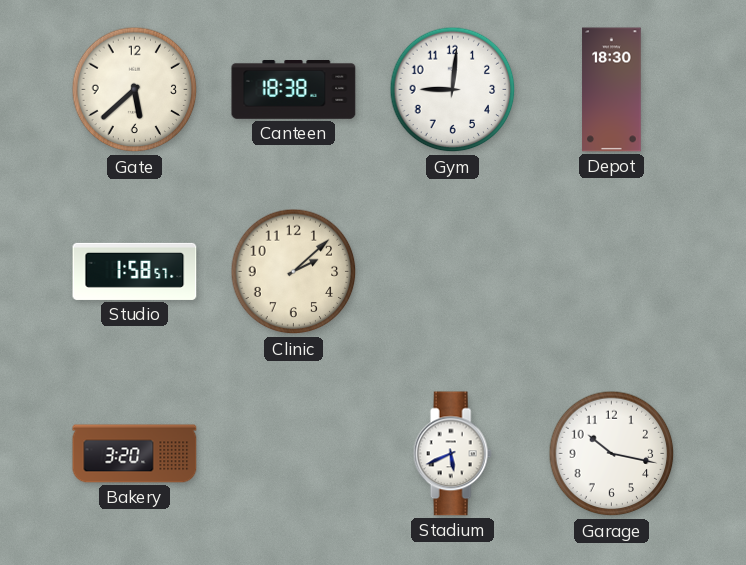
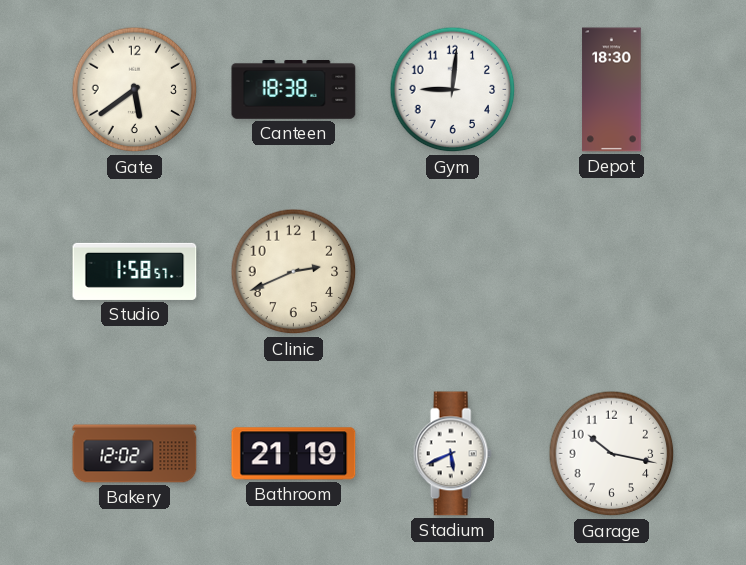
Gate: 5:38 -> 5:39
Clinic: 2:08 -> 2:41
Bakery: 3:20 -> 12:02
Bathroom: none -> 21:19
